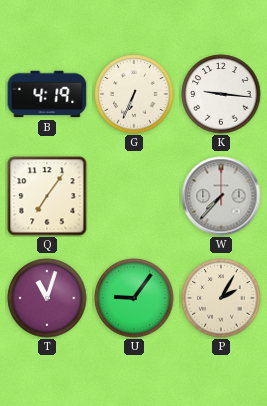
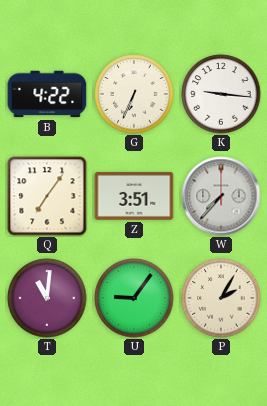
B: 4:19 -> 4:22
Z: none -> 3:51
T: 11:03 -> 11:01
